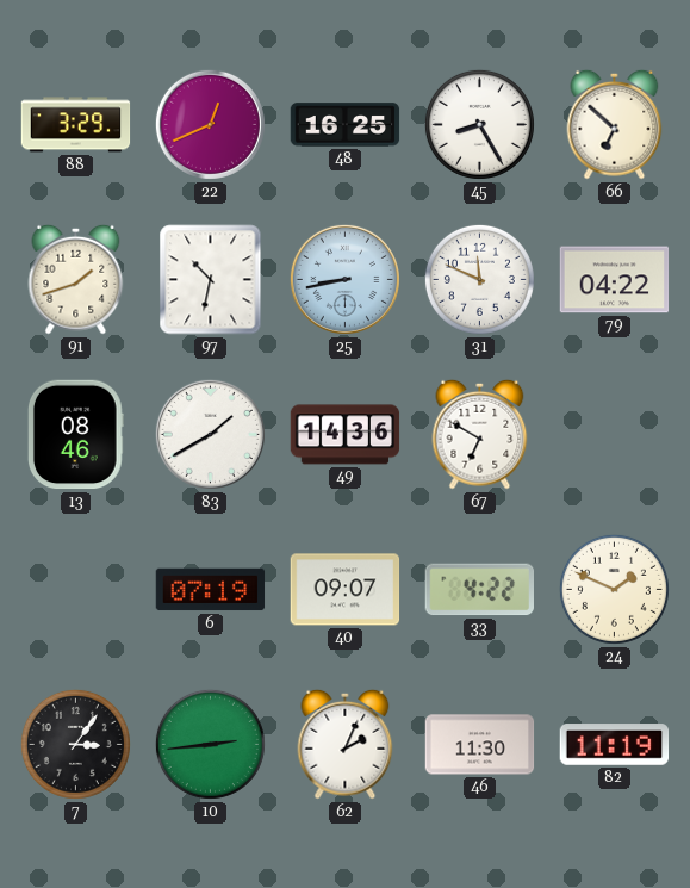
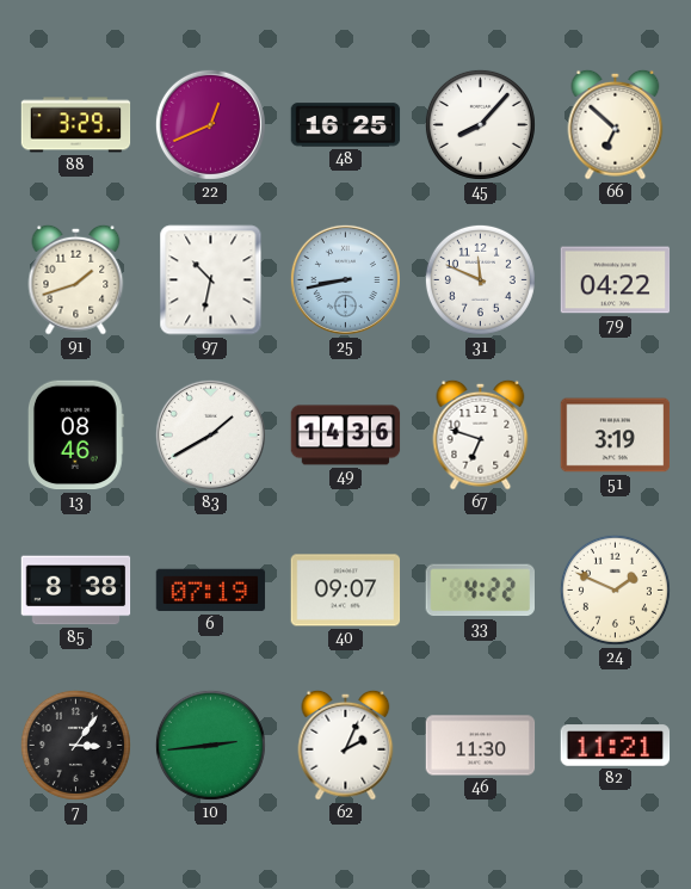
45: 8:25 -> 8:07
67: 6:50 -> 6:48
51: none -> 3:19
85: none -> 8:38
82: 11:19 -> 11:21
